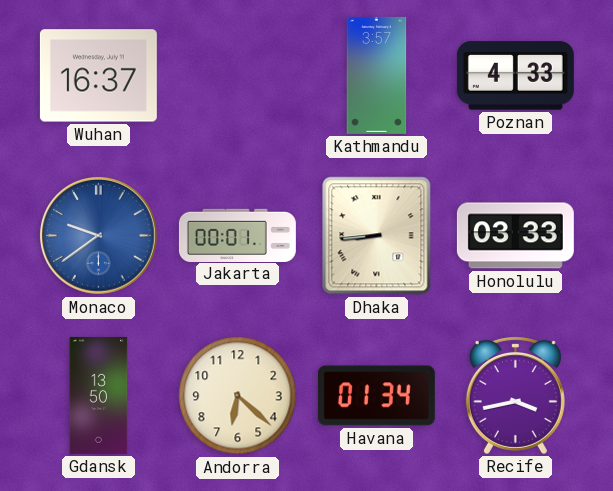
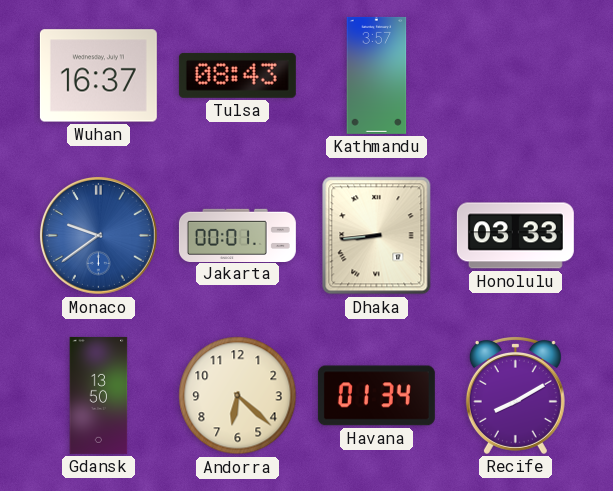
Tulsa: none -> 08:43
Poznan: 4:33 -> none
Recife: 3:43 -> 8:10
